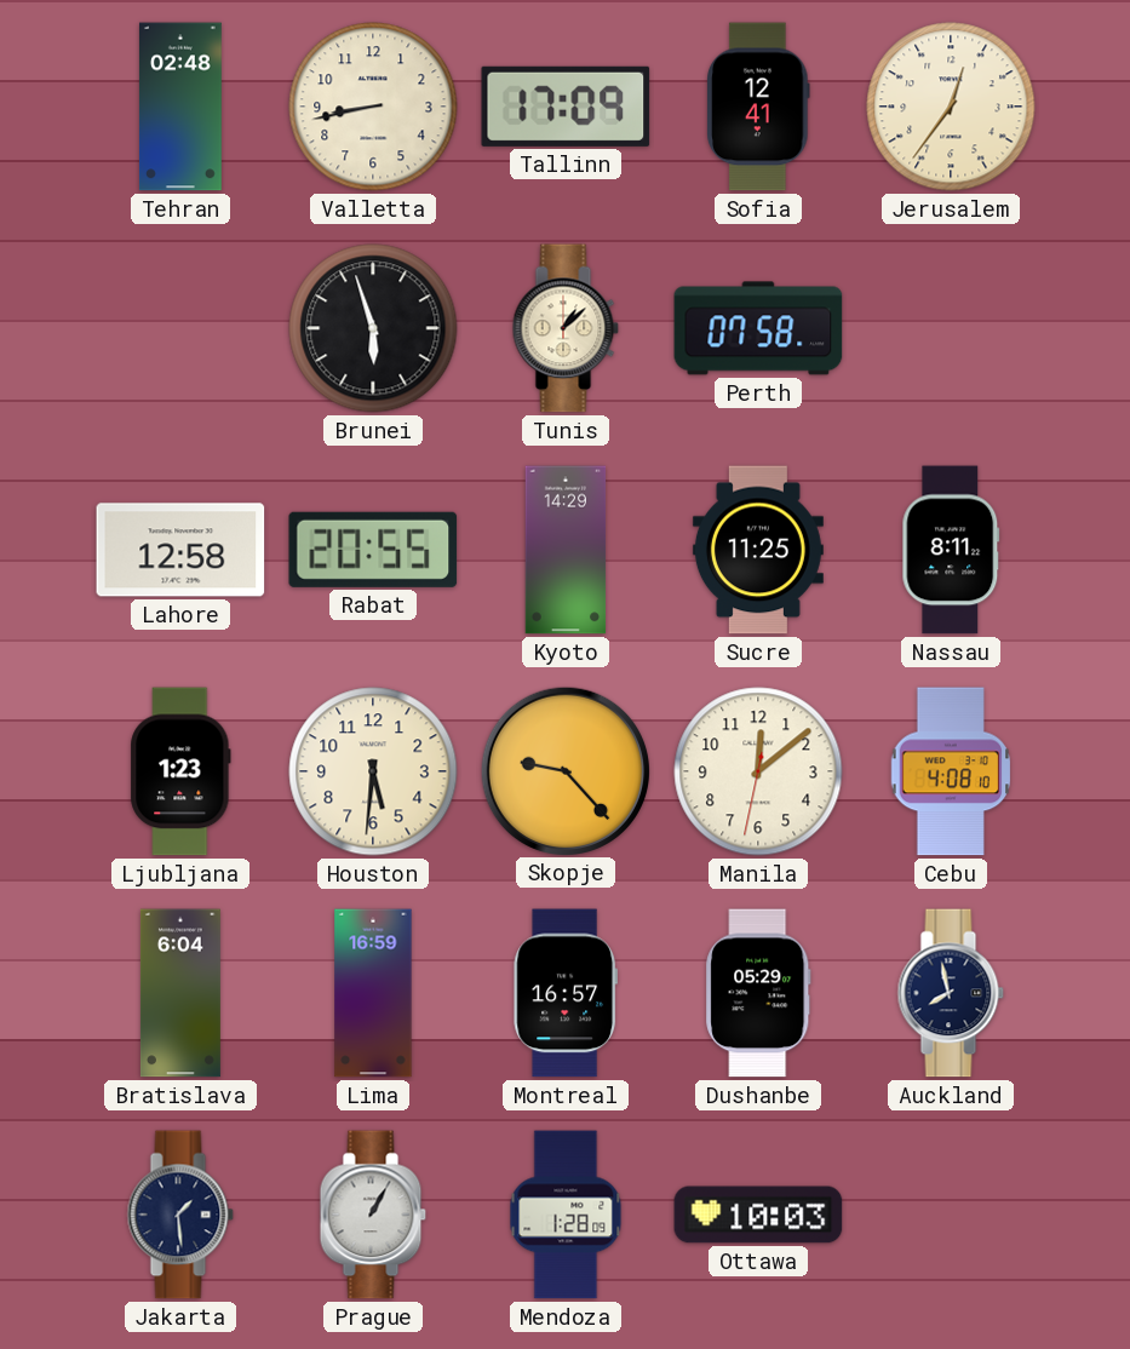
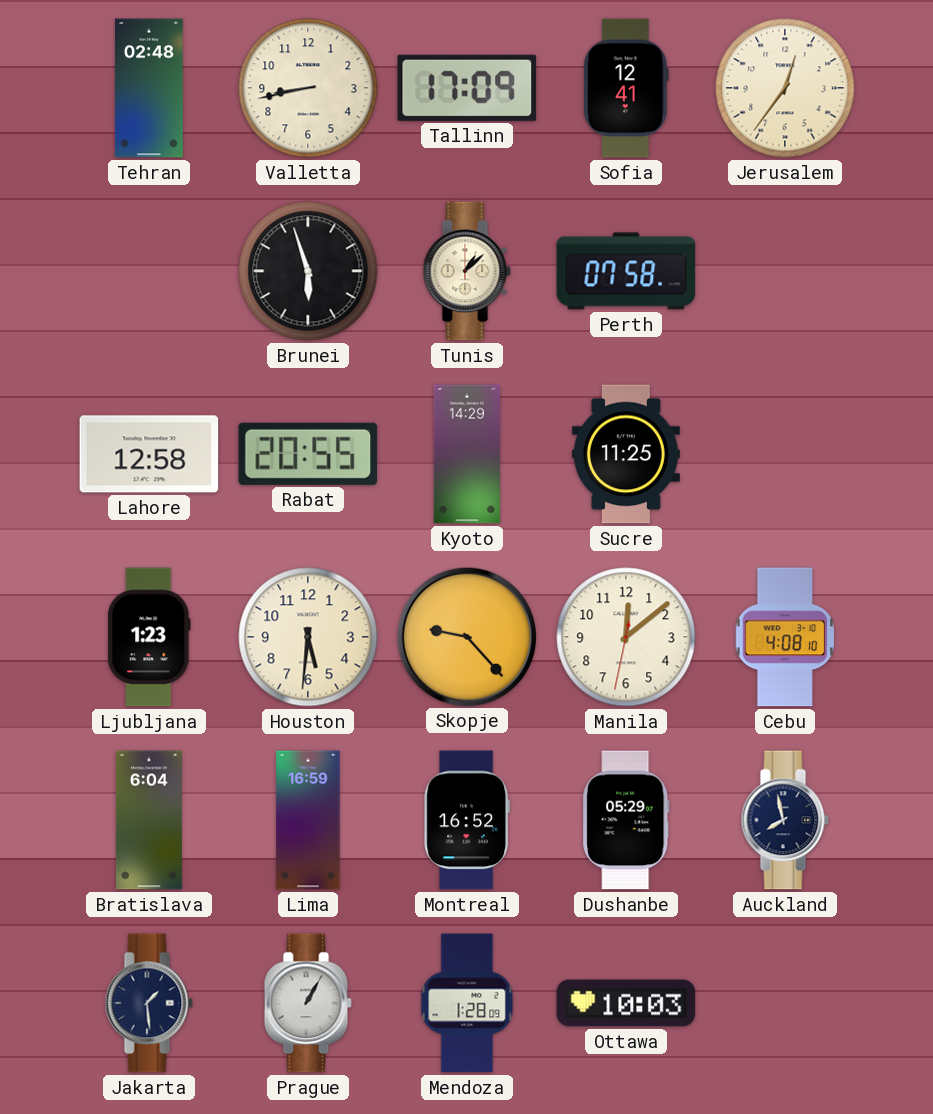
Nassau: 8:11 -> none
Montreal: 16:57 -> 16:52
